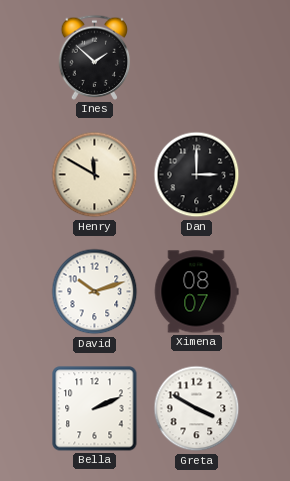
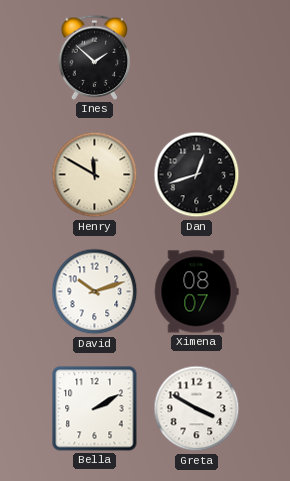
Dan: 3:00 -> 12:42
Bella: 2:11 -> 2:10
